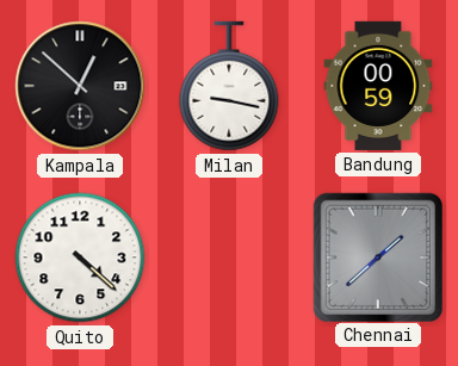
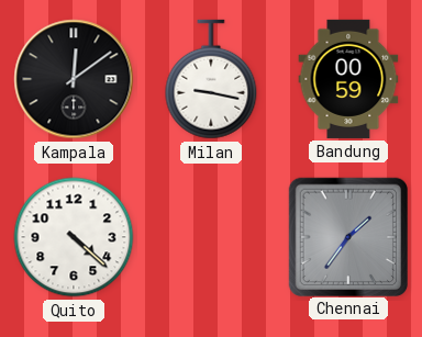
Kampala: 12:52 -> 12:09
Chennai: 1:38 -> 1:36
